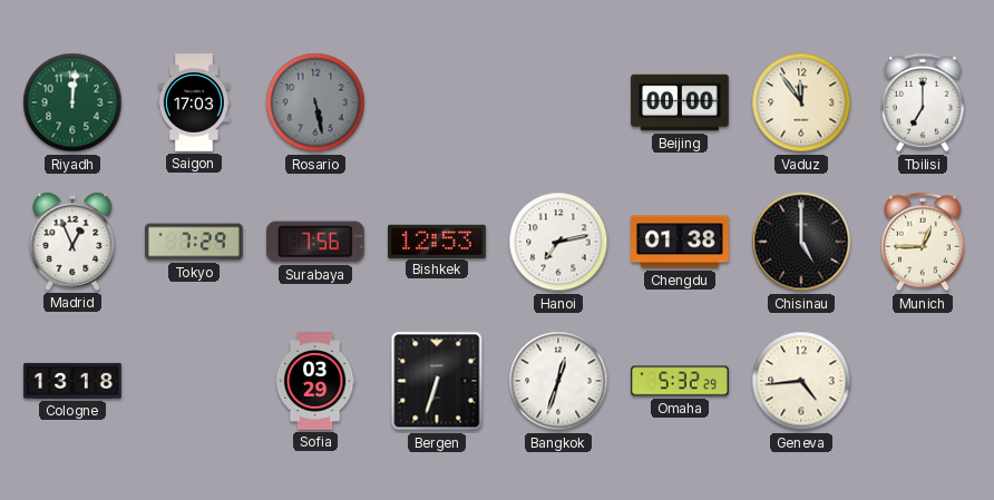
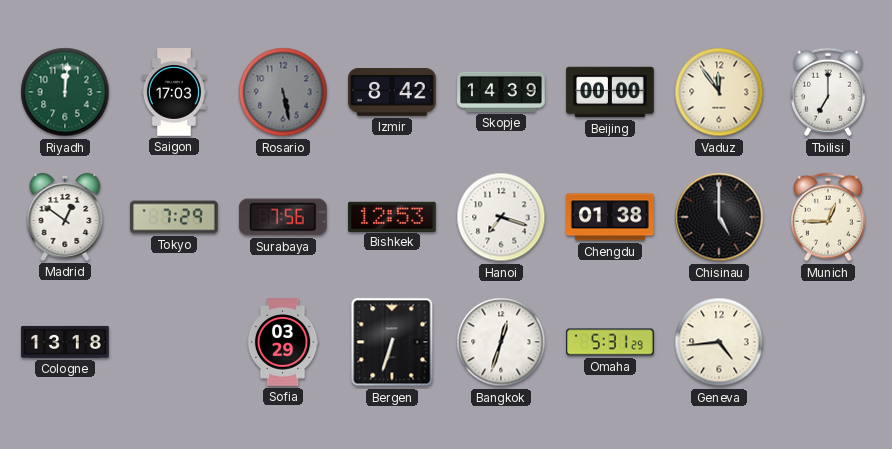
Izmir: none -> 8:42
Skopje: none -> 14:39
Madrid: 12:56 -> 12:51
Hanoi: 7:13 -> 7:18
Omaha: 5:32 -> 5:31
